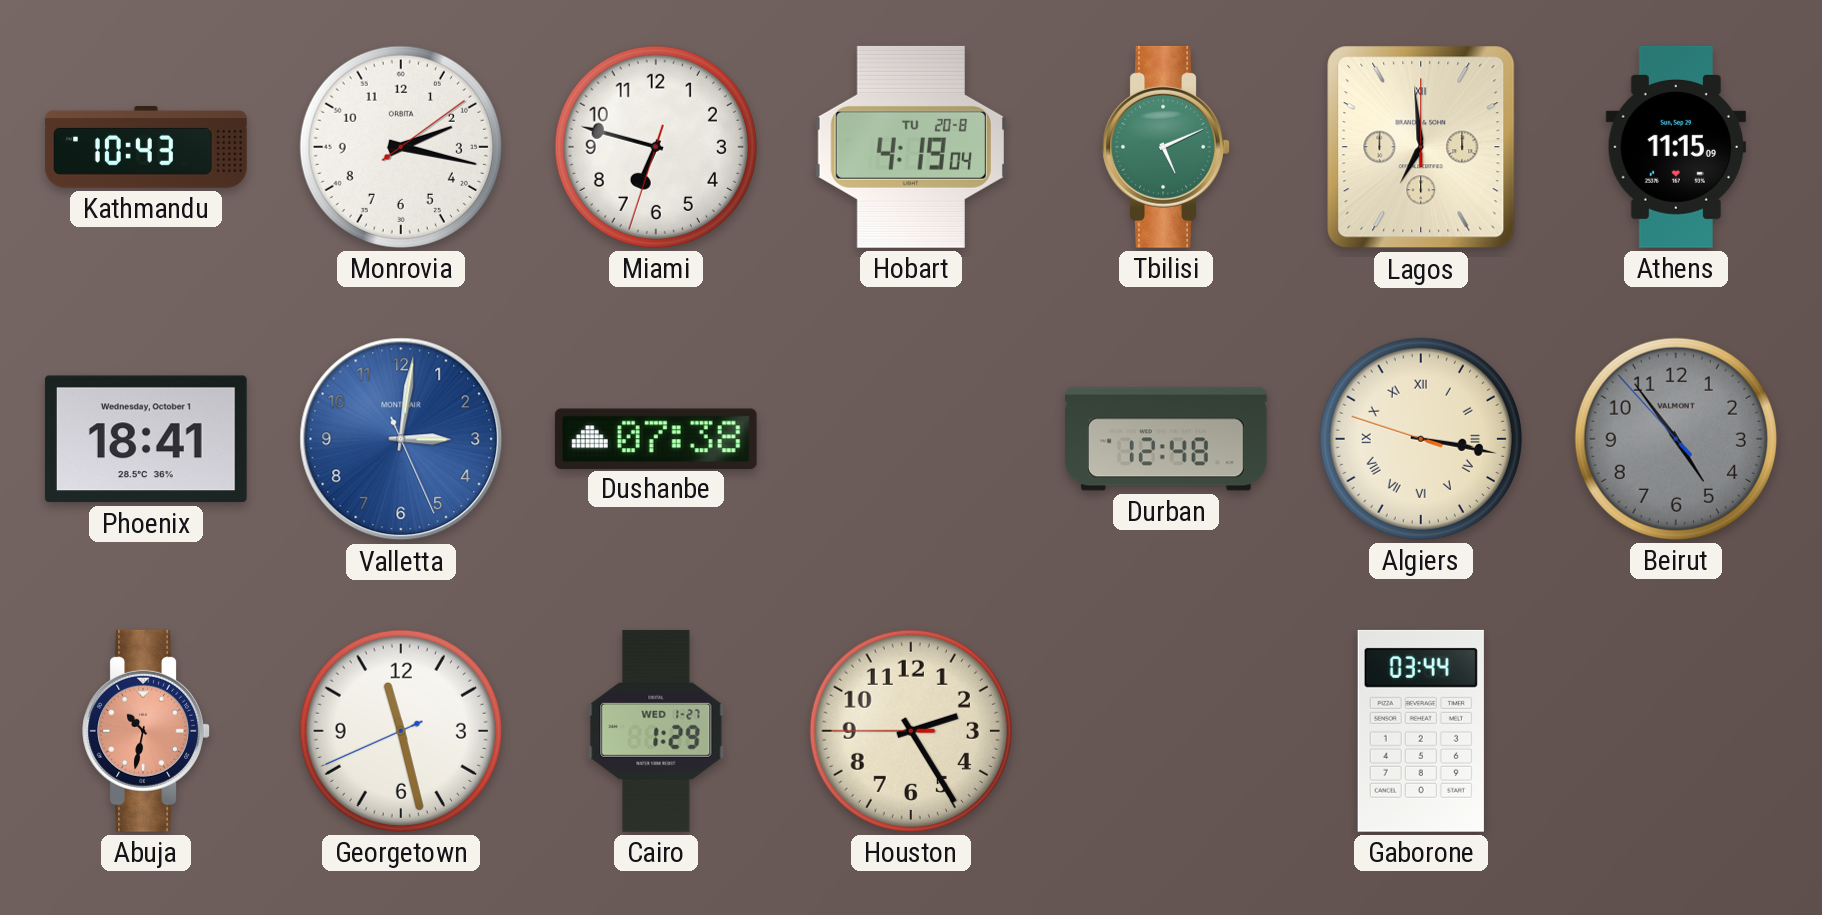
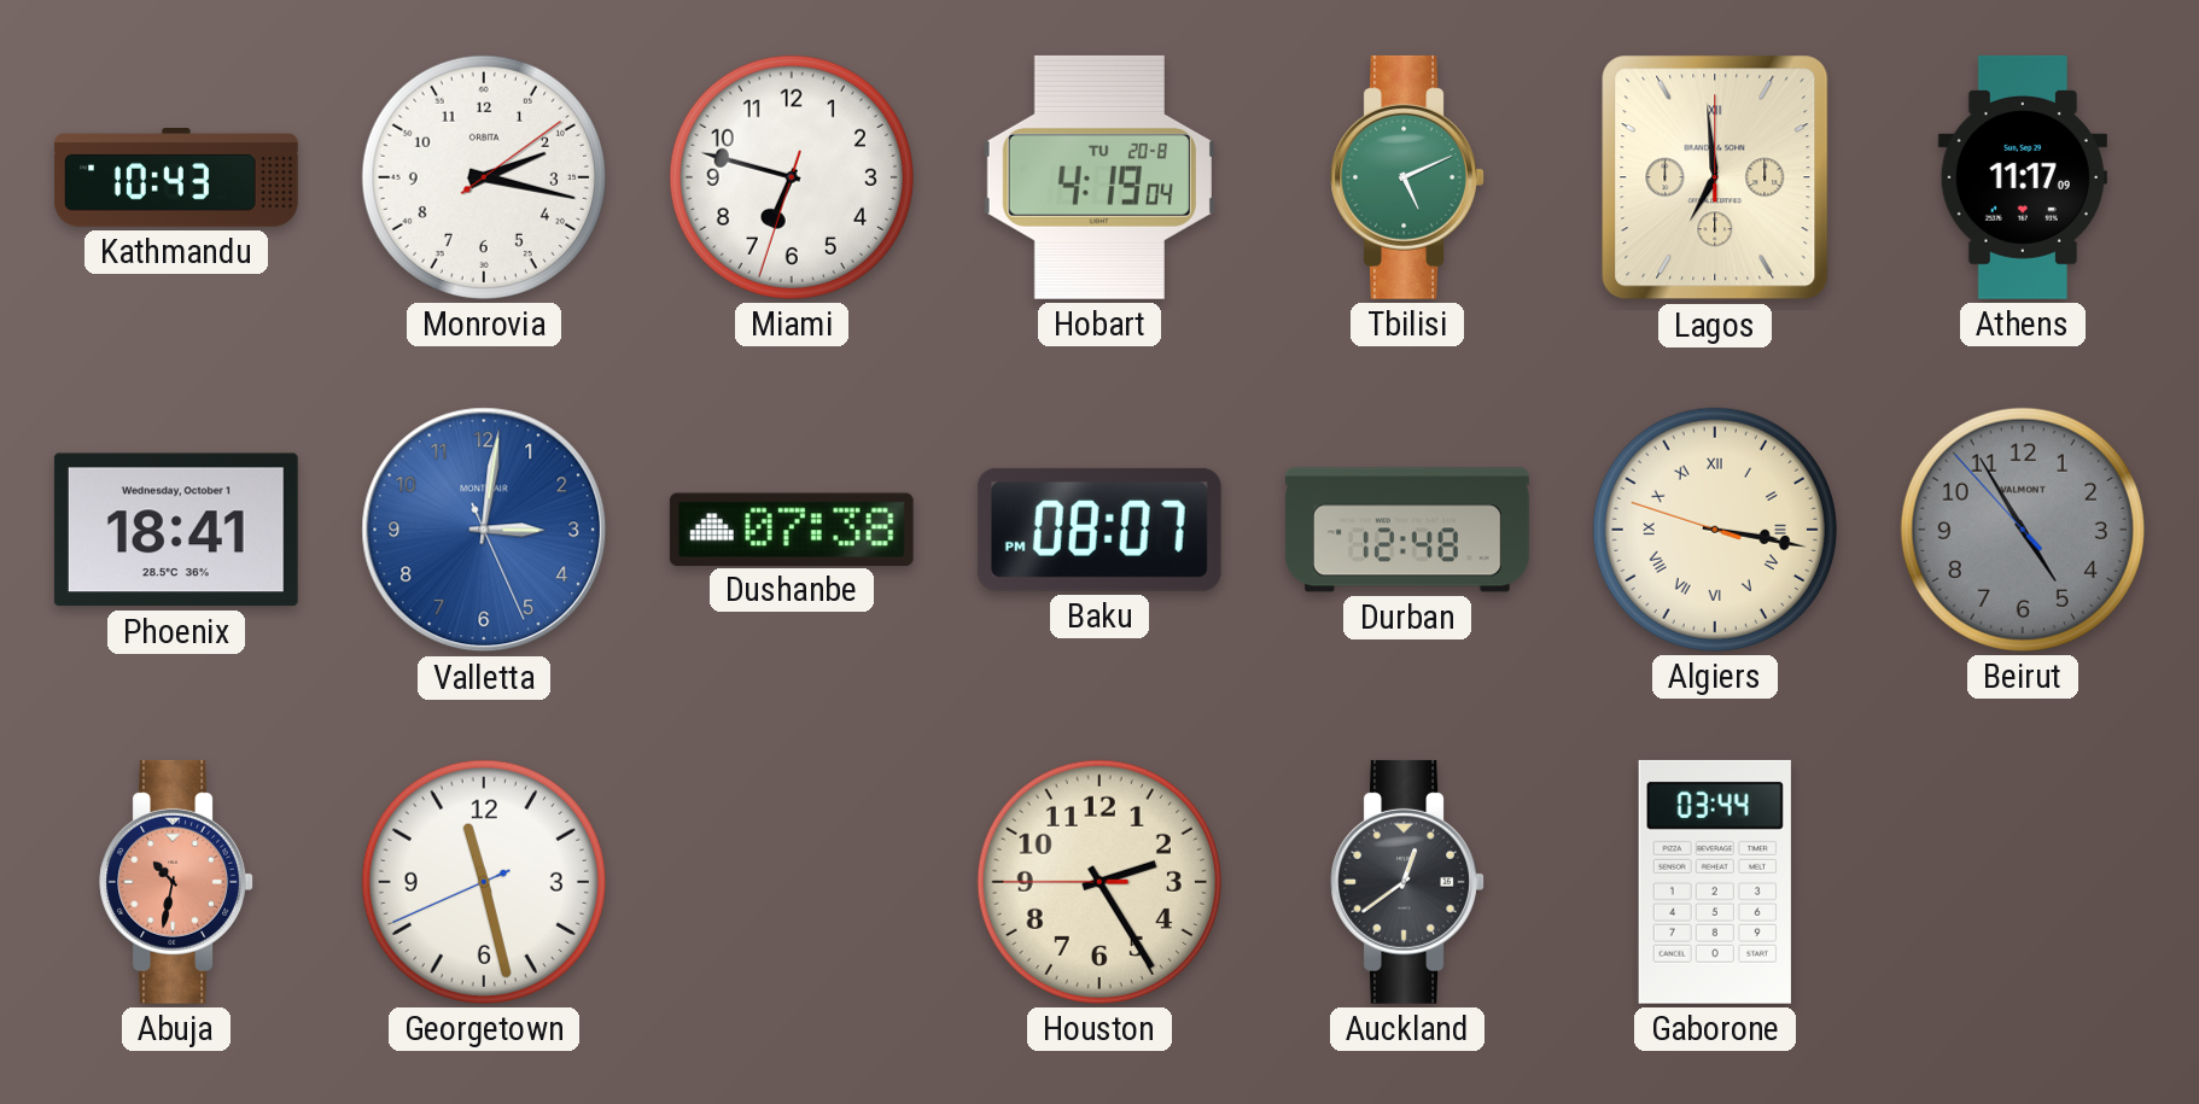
Athens: 11:15 -> 11:17
Baku: none -> 08:07
Beirut: 4:53 -> 4:54
Cairo: 1:29 -> none
Auckland: none -> 12:39
